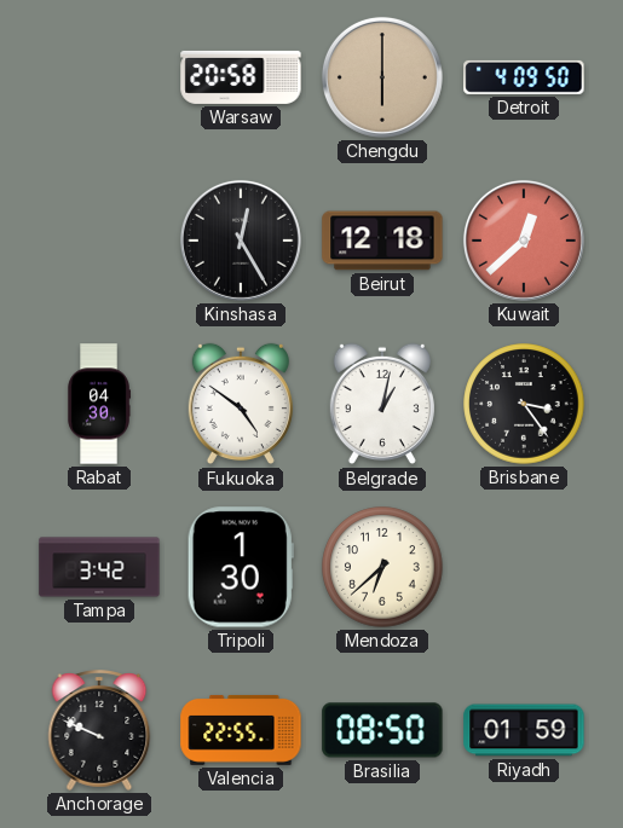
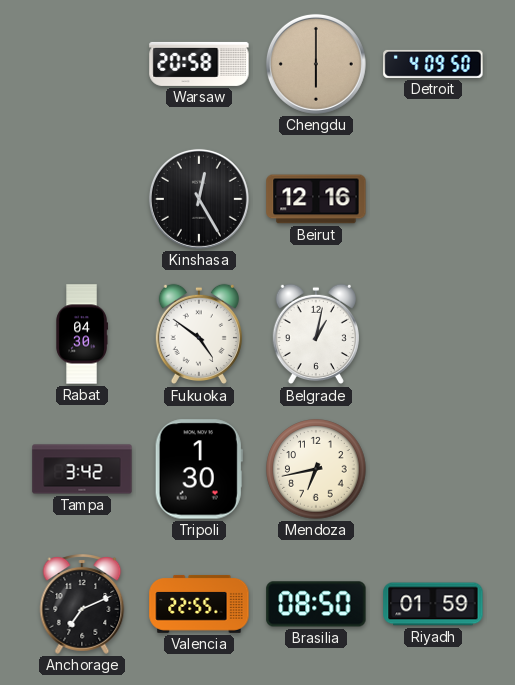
Beirut: 12:18 -> 12:16
Kuwait: 12:38 -> none
Brisbane: 3:24 -> none
Mendoza: 6:38 -> 6:43
Anchorage: 9:49 -> 7:11
